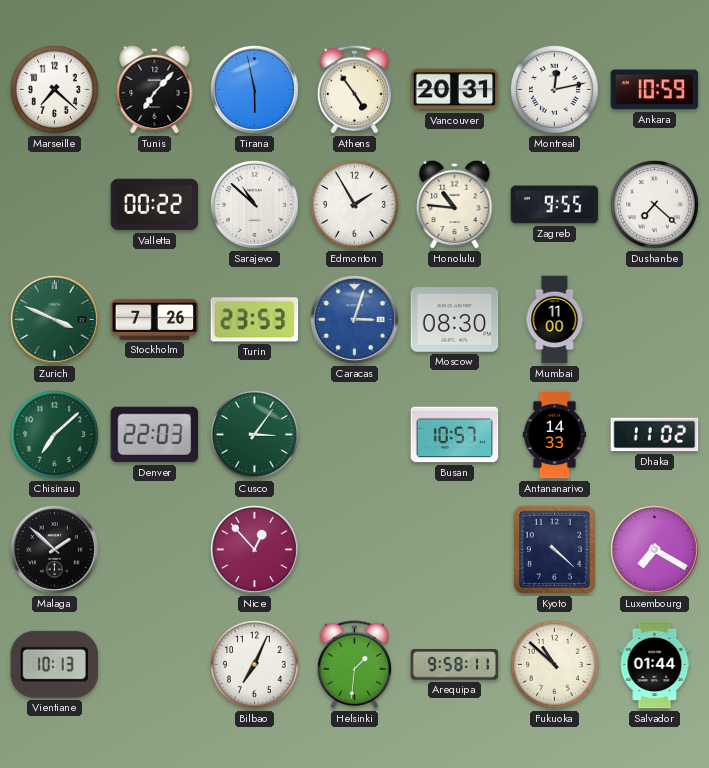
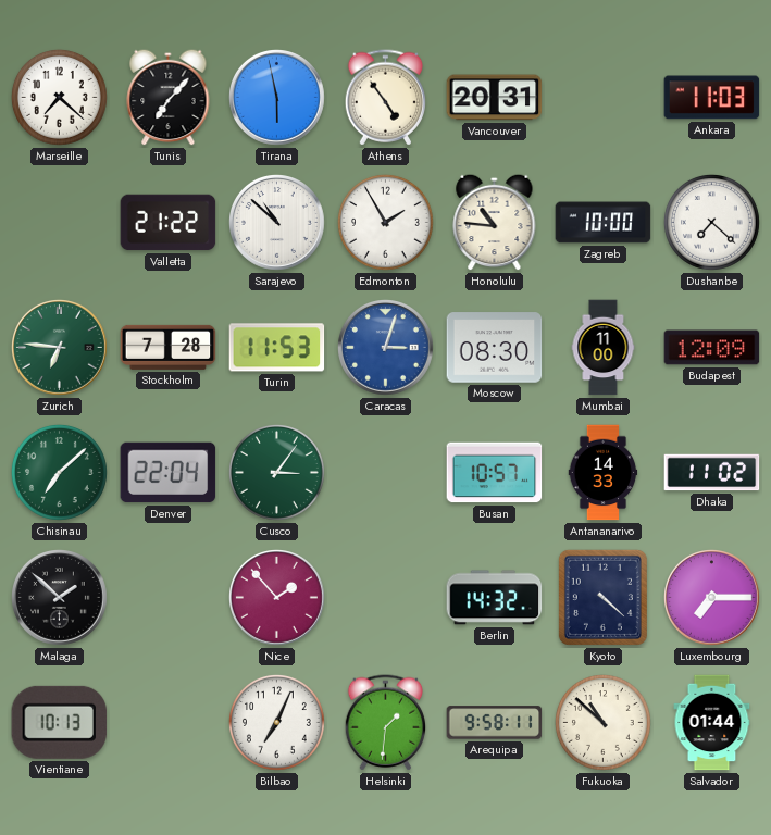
Montreal: 12:13 -> none
Ankara: 10:59 -> 11:03
Valletta: 00:22 -> 21:22
Zagreb: 9:55 -> 10:00
Zurich: 3:49 -> 6:46
Stockholm: 7:26 -> 7:28
Turin: 23:53 -> 11:53
Budapest: none -> 12:09
Denver: 22:03 -> 22:04
Nice: 12:53 -> 1:53
Berlin: none -> 14:32
Luxembourg: 7:20 -> 7:15
